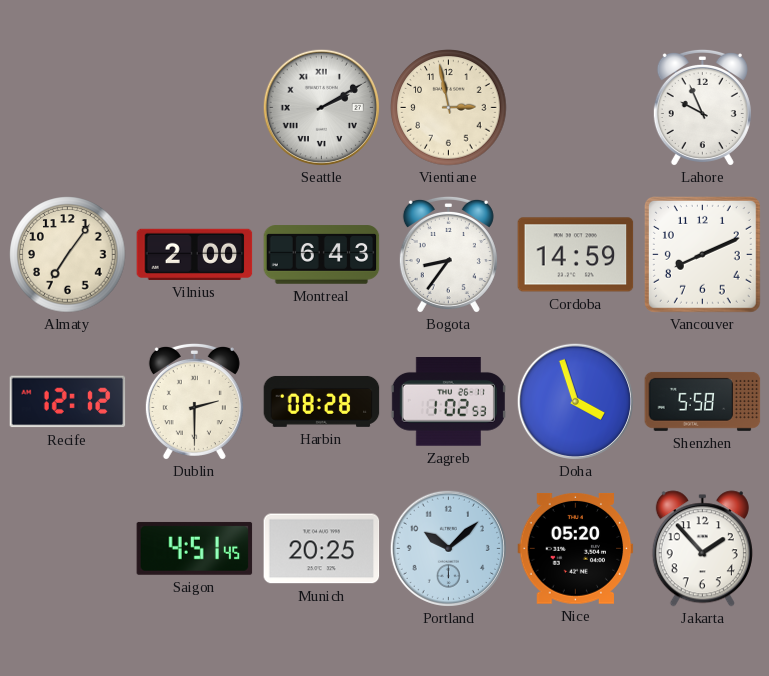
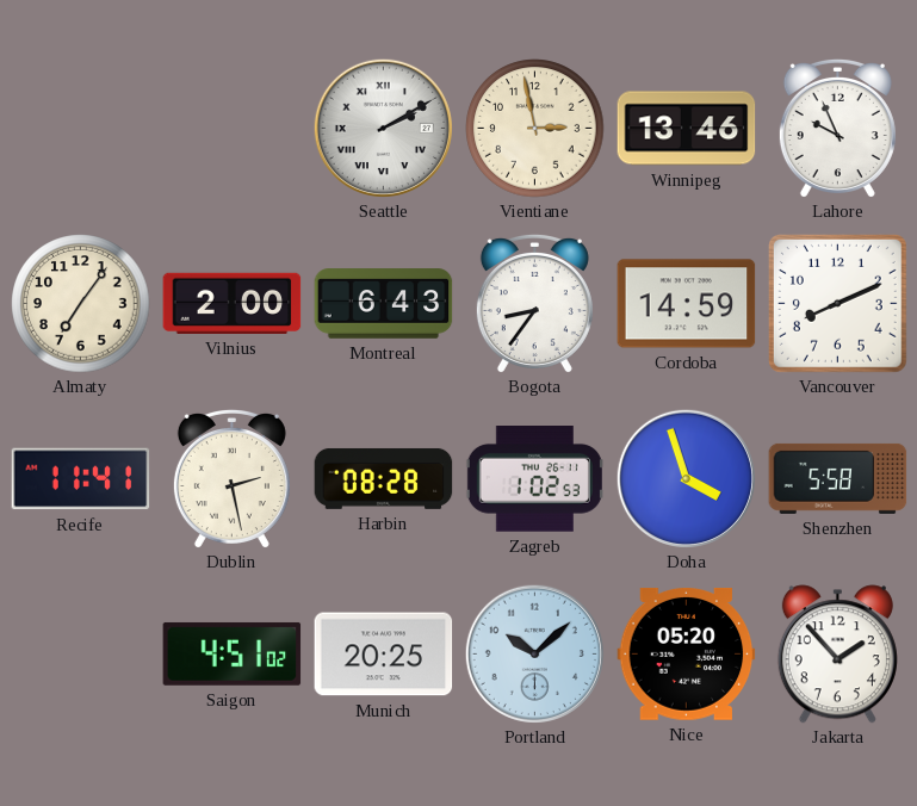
Winnipeg: none -> 13:46
Recife: 12:12 -> 11:41
Dublin: 2:30 -> 2:28
Saigon: 4:51:45 -> 4:51:02
